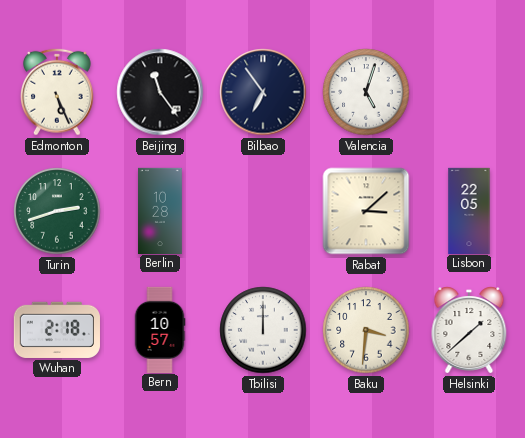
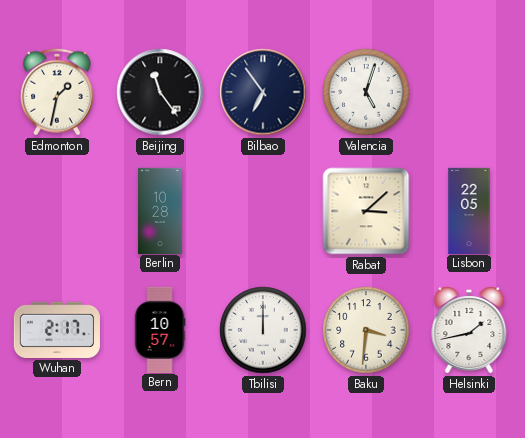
Edmonton: 5:26 -> 1:32
Turin: 2:42 -> none
Wuhan: 2:18 -> 2:17
Helsinki: 1:38 -> 1:43
